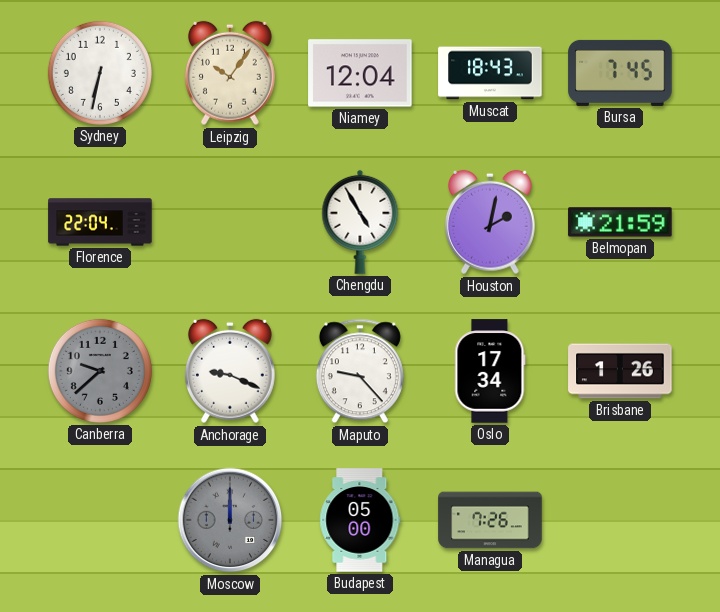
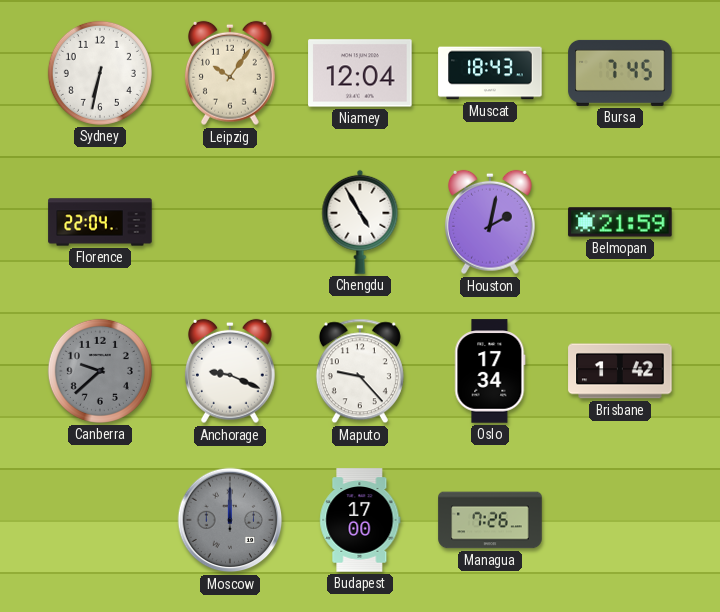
Brisbane: 1:26 -> 1:42
Budapest: 05:00 -> 17:00
